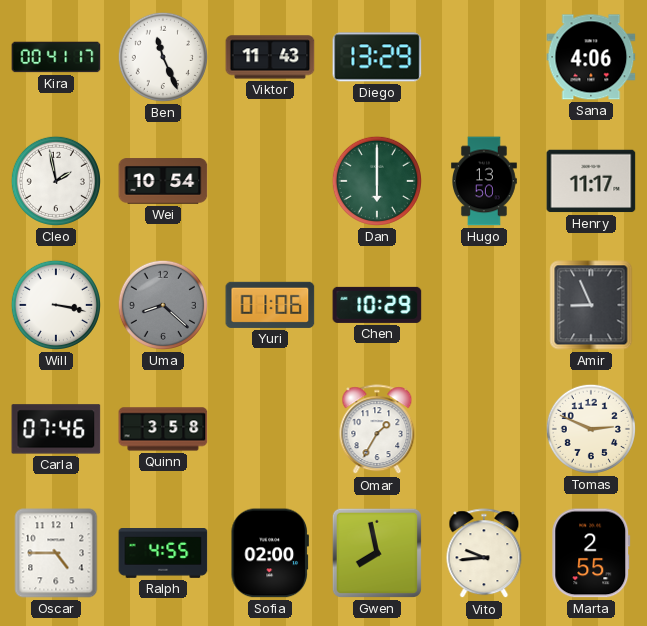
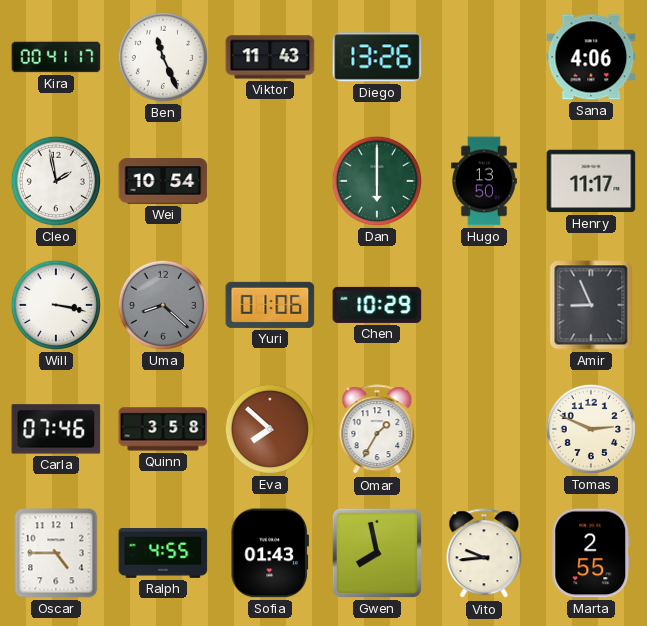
Diego: 13:29 -> 13:26
Eva: none -> 7:52
Sofia: 02:00 -> 01:43
